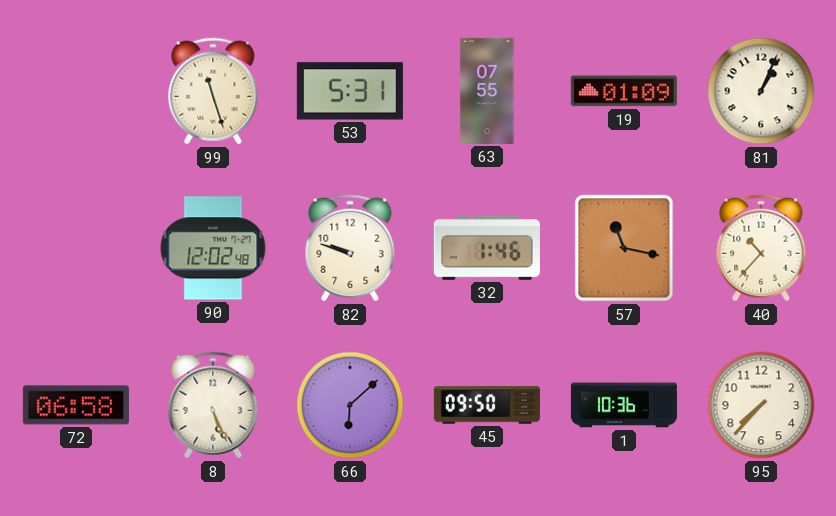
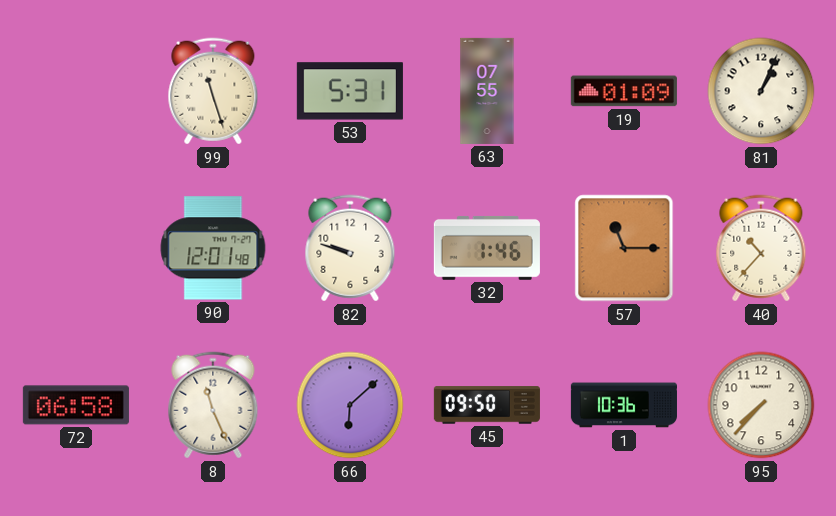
90: 12:02 -> 12:01
57: 11:17 -> 11:15
8: 5:26 -> 11:26
